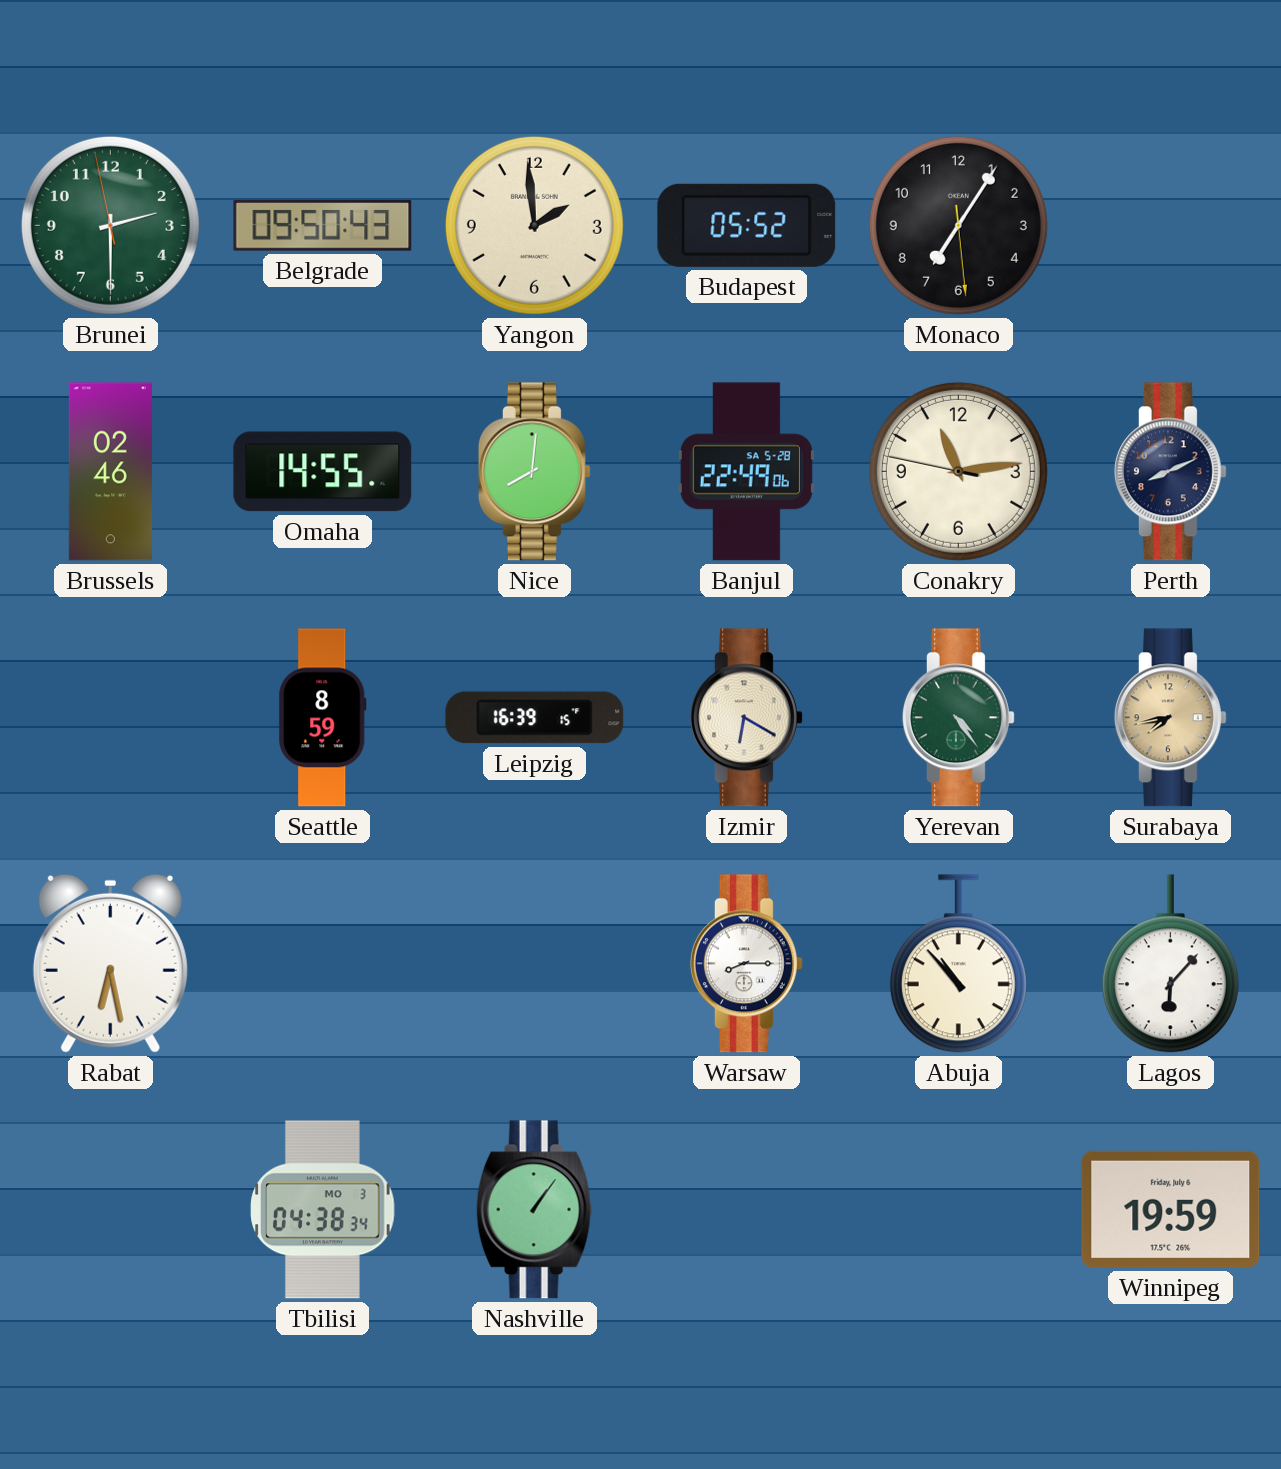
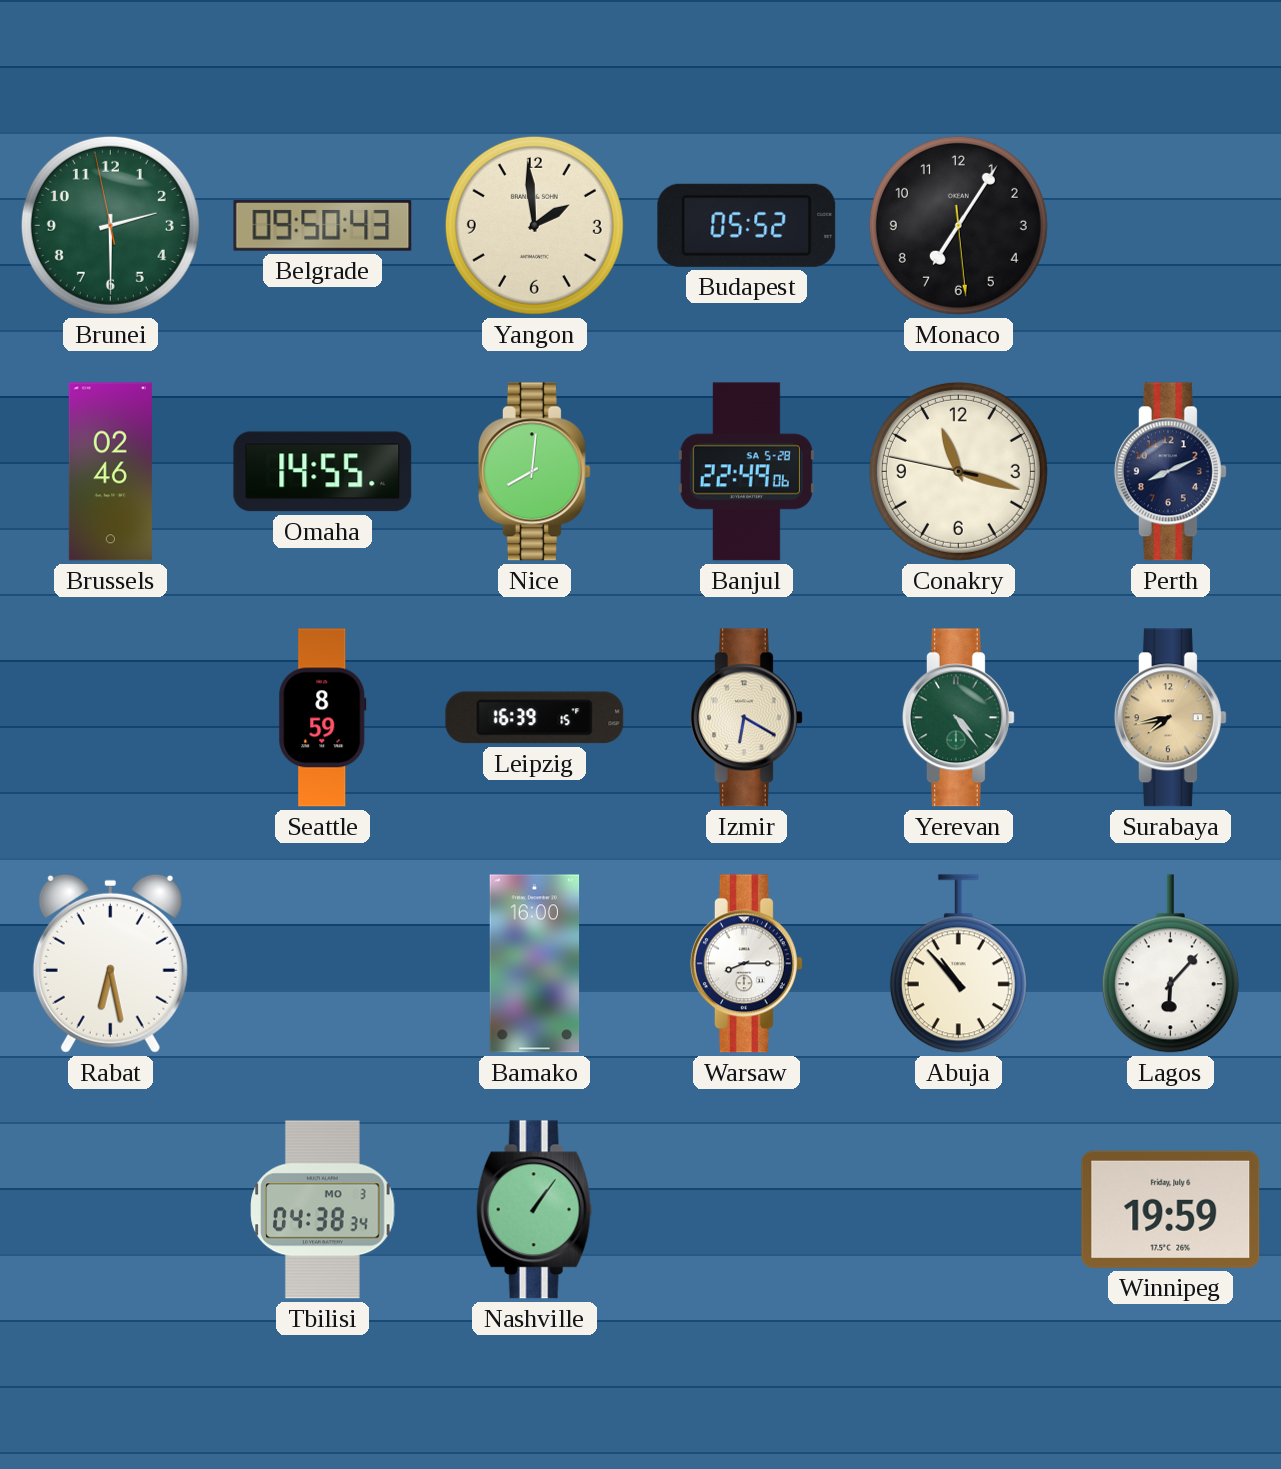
Conakry: 11:13 -> 11:17
Bamako: none -> 16:00
